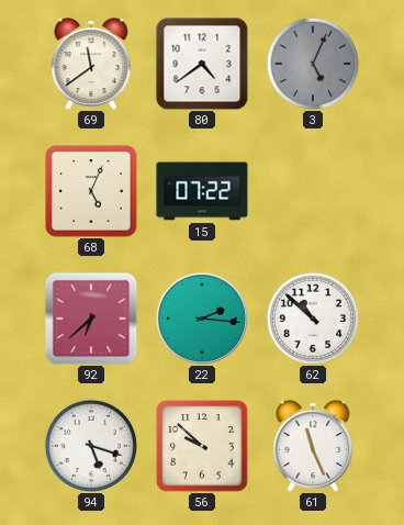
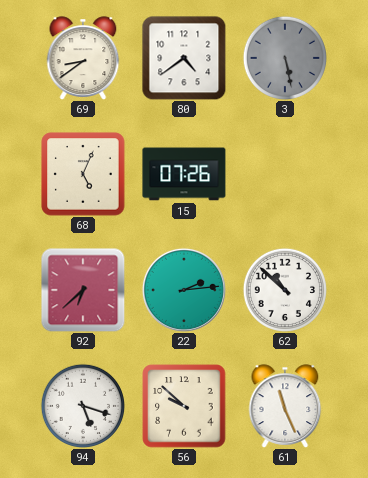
69: 11:39 -> 8:39
3: 5:04 -> 5:28
15: 07:22 -> 07:26
22: 2:16 -> 2:14
